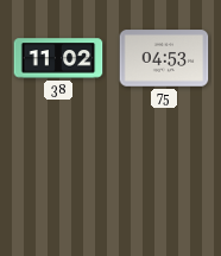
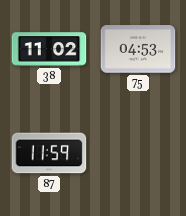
87: none -> 11:59
